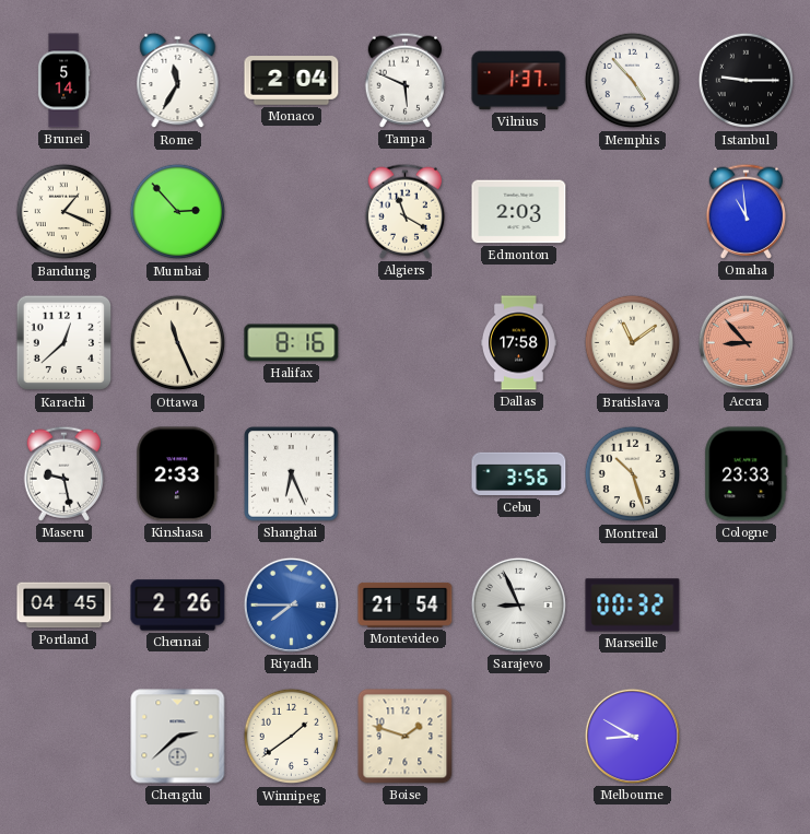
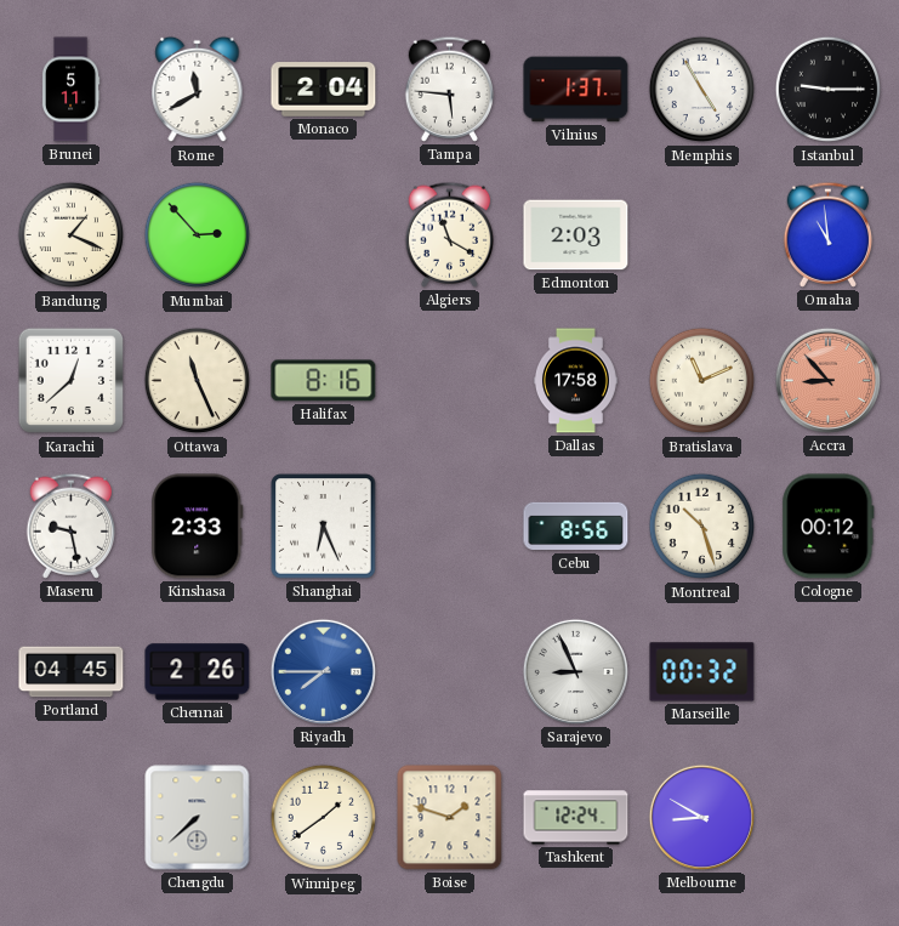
Brunei: 5:14 -> 5:11
Rome: 11:35 -> 11:40
Tampa: 5:49 -> 5:46
Memphis: 4:53 -> 4:55
Bratislava: 11:09 -> 11:11
Cebu: 3:56 -> 8:56
Cologne: 23:33 -> 00:12
Montevideo: 21:54 -> none
Chengdu: 2:38 -> 7:38
Tashkent: none -> 12:24
